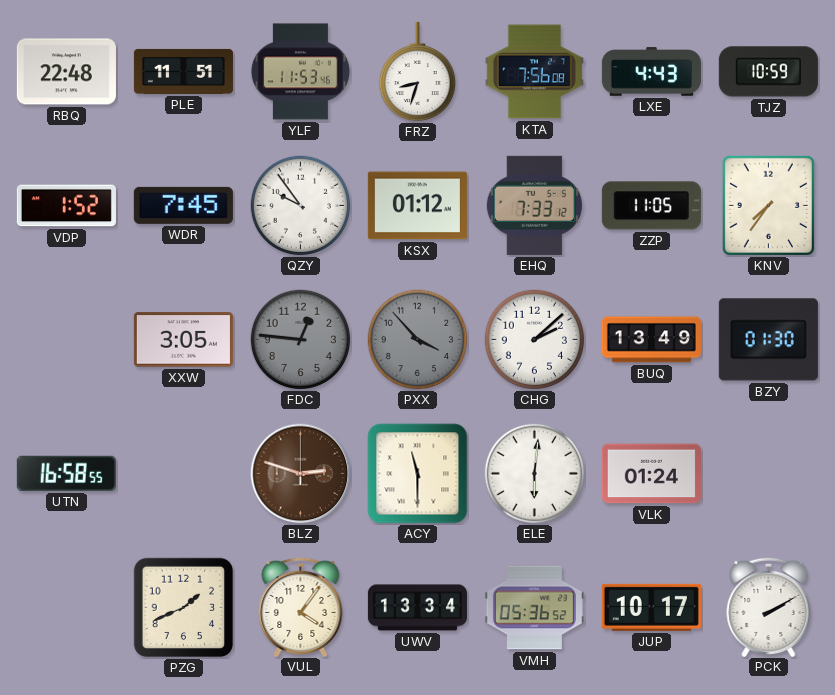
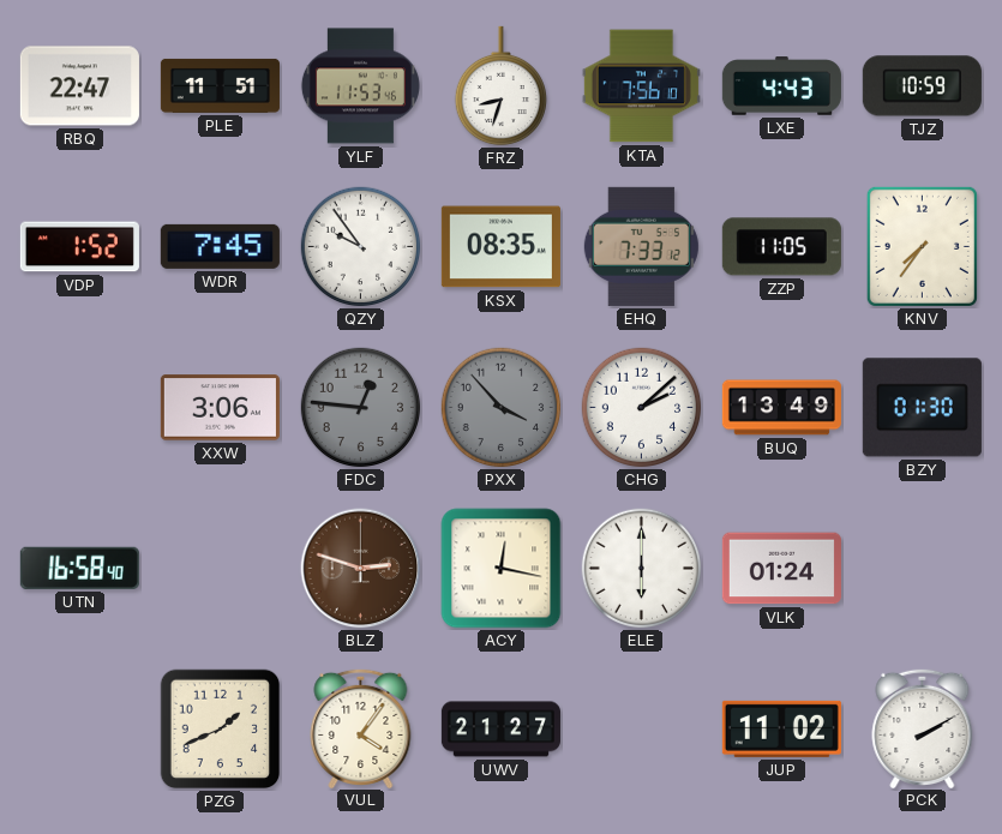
RBQ: 22:48 -> 22:47
KTA: 7:56:08 -> 7:56:10
KSX: 01:12 -> 08:35
XXW: 3:05 -> 3:06
UTN: 16:58:55 -> 16:58:40
ACY: 11:30 -> 12:17
ELE: 6:01 -> 6:00
UWV: 13:34 -> 21:27
VMH: 05:36 -> none
JUP: 10:17 -> 11:02
